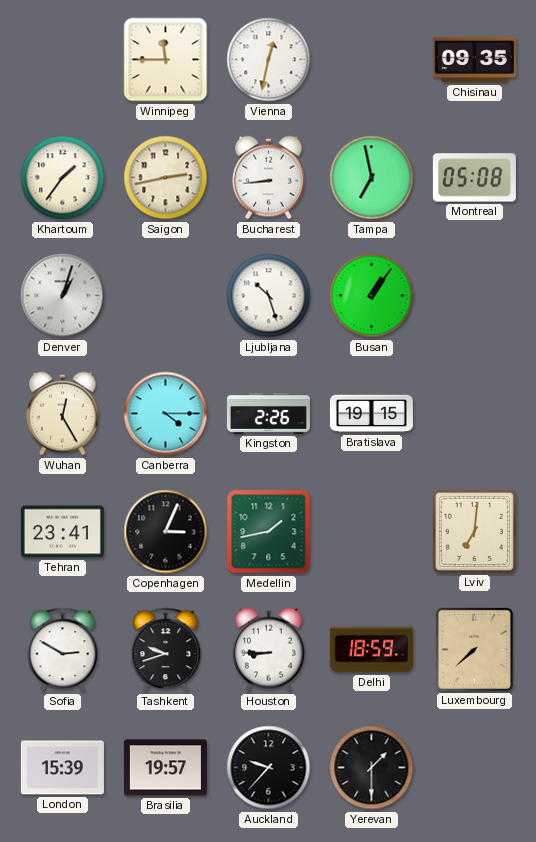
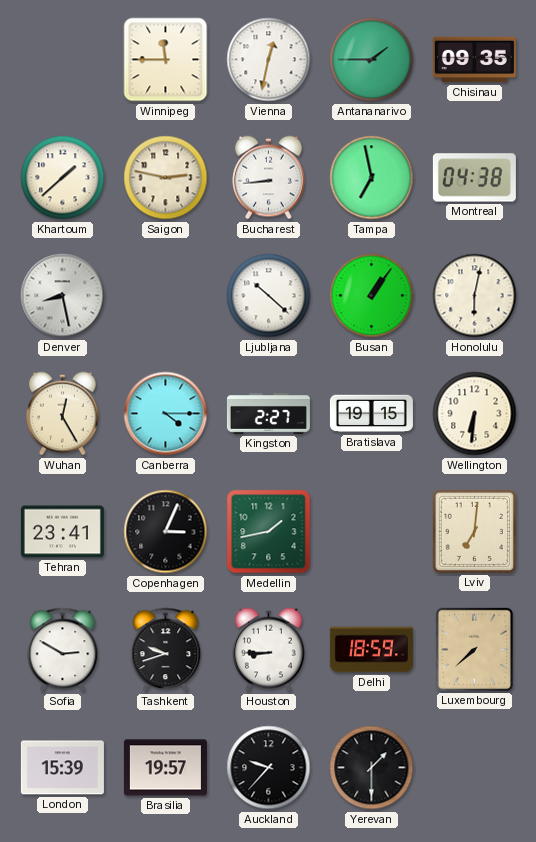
Antananarivo: none -> 1:45
Khartoum: 1:36 -> 1:38
Saigon: 2:43 -> 2:47
Montreal: 05:08 -> 04:38
Denver: 1:03 -> 8:28
Ljubljana: 10:27 -> 10:22
Honolulu: none -> 6:02
Kingston: 2:26 -> 2:27
Wellington: none -> 6:31
